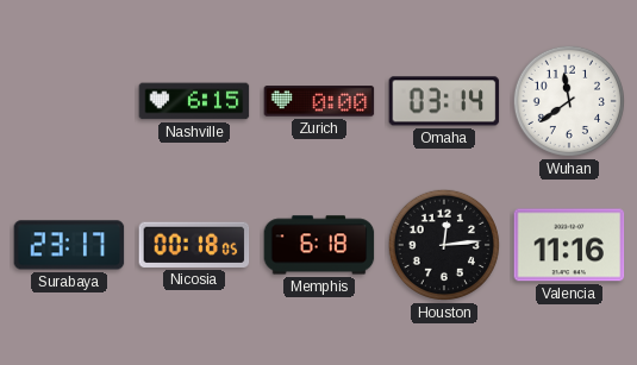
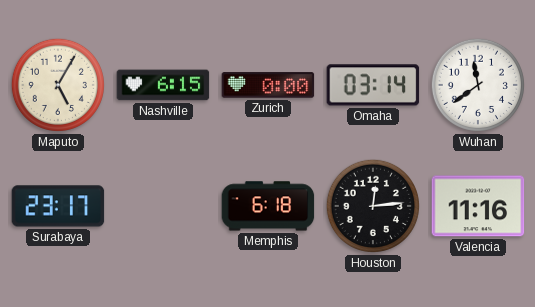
Maputo: none -> 5:05
Nicosia: 00:18 -> none
